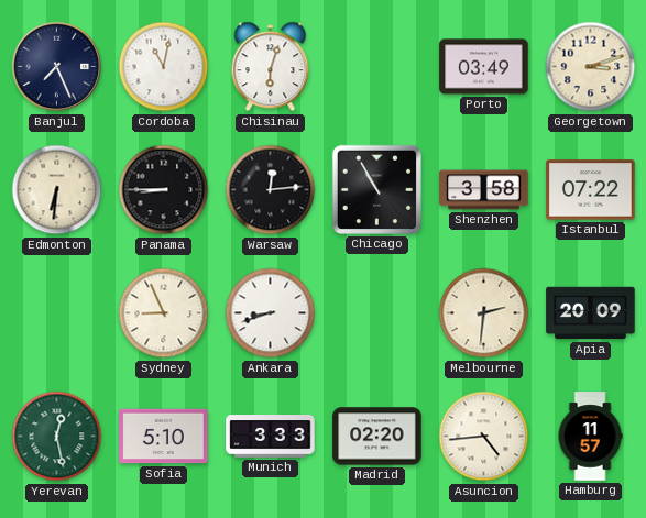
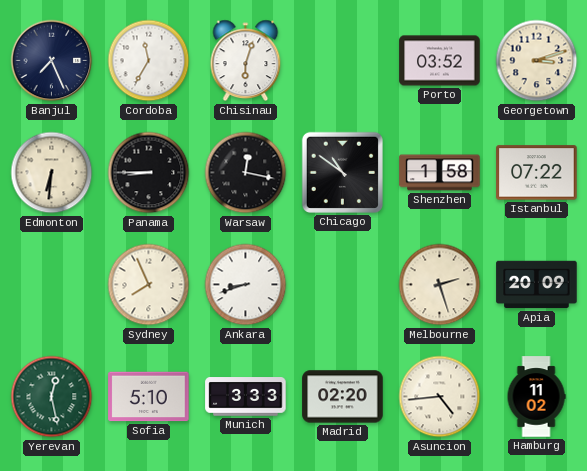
Cordoba: 11:02 -> 11:35
Porto: 03:49 -> 03:52
Warsaw: 12:14 -> 12:17
Chicago: 10:55 -> 10:51
Shenzhen: 3:58 -> 1:58
Sydney: 8:56 -> 7:56
Melbourne: 2:31 -> 2:27
Hamburg: 11:57 -> 11:02
